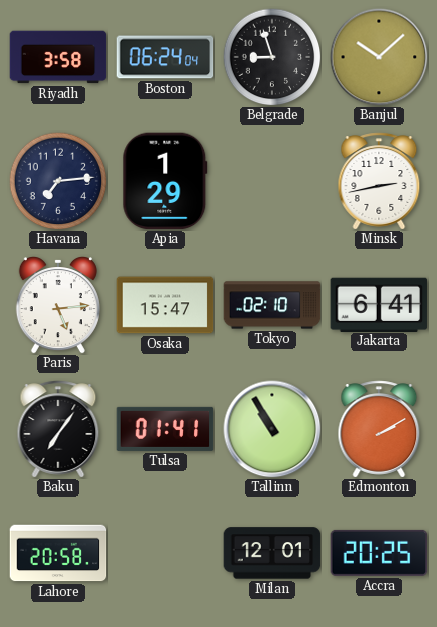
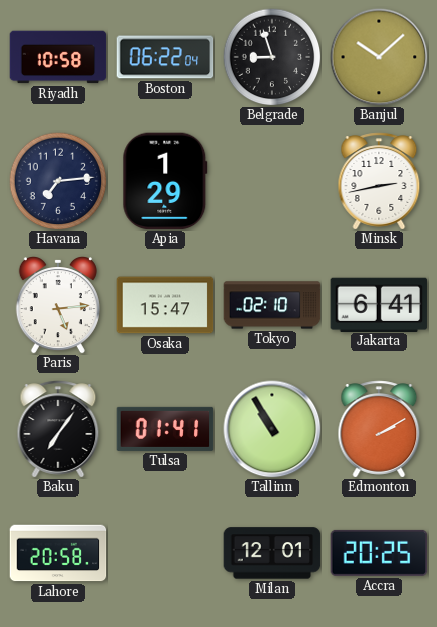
Riyadh: 3:58 -> 10:58
Boston: 06:24 -> 06:22
